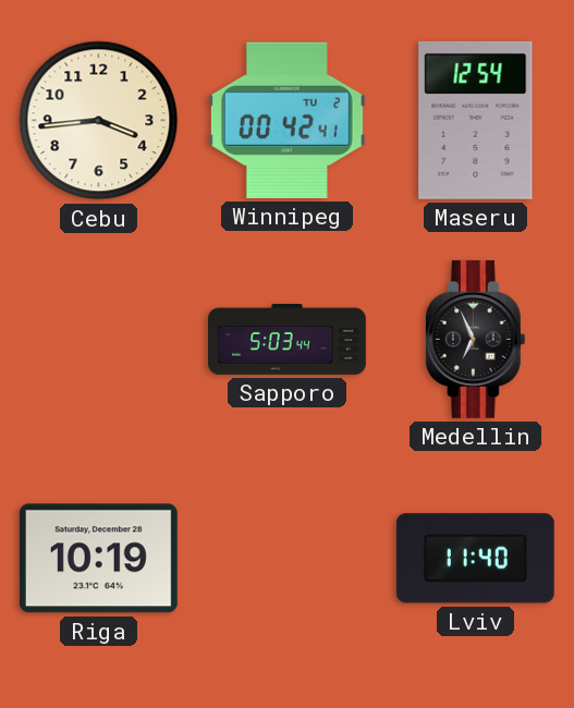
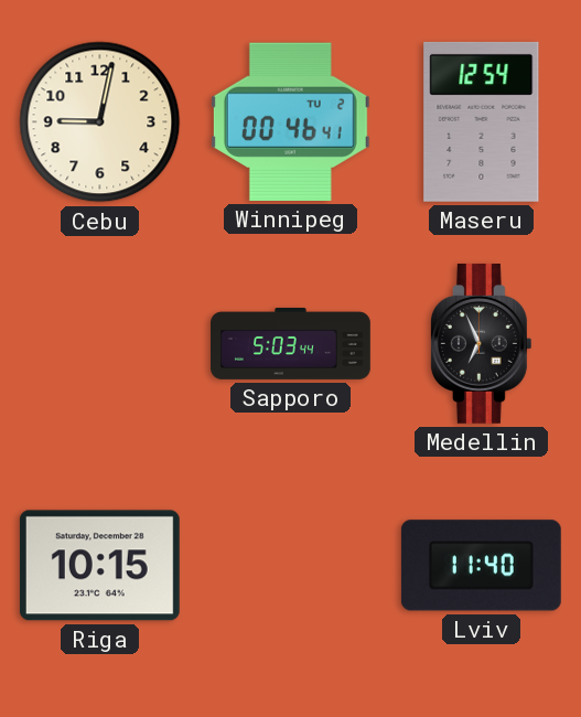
Cebu: 3:44 -> 9:02
Winnipeg: 00:42 -> 00:46
Riga: 10:19 -> 10:15
